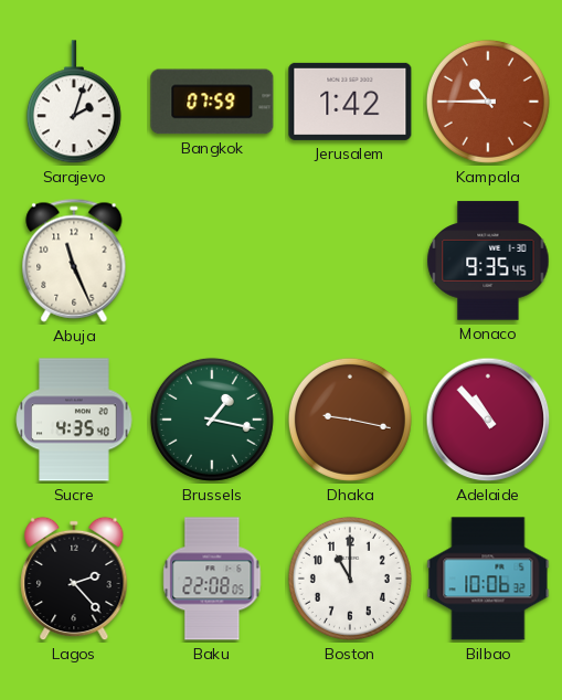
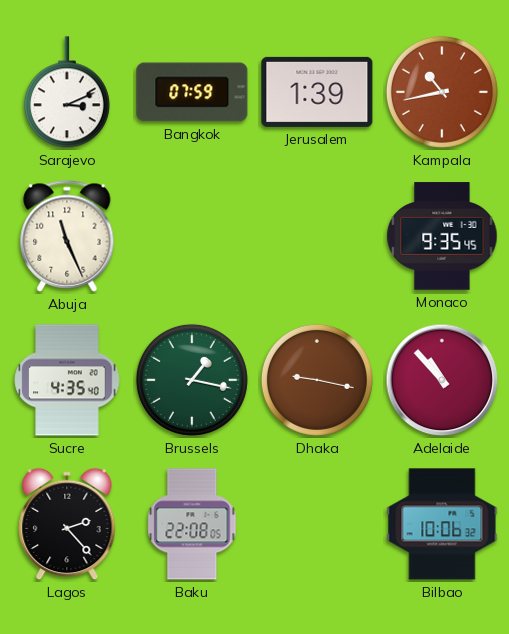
Sarajevo: 2:03 -> 3:11
Jerusalem: 1:42 -> 1:39
Kampala: 10:45 -> 10:43
Boston: 11:00 -> none
